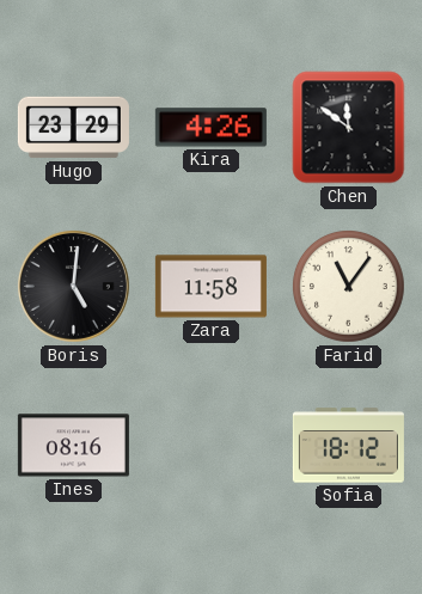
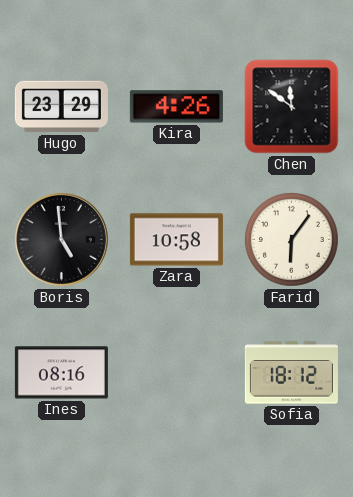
Boris: 5:01 -> 4:59
Zara: 11:58 -> 10:58
Farid: 11:06 -> 6:06
